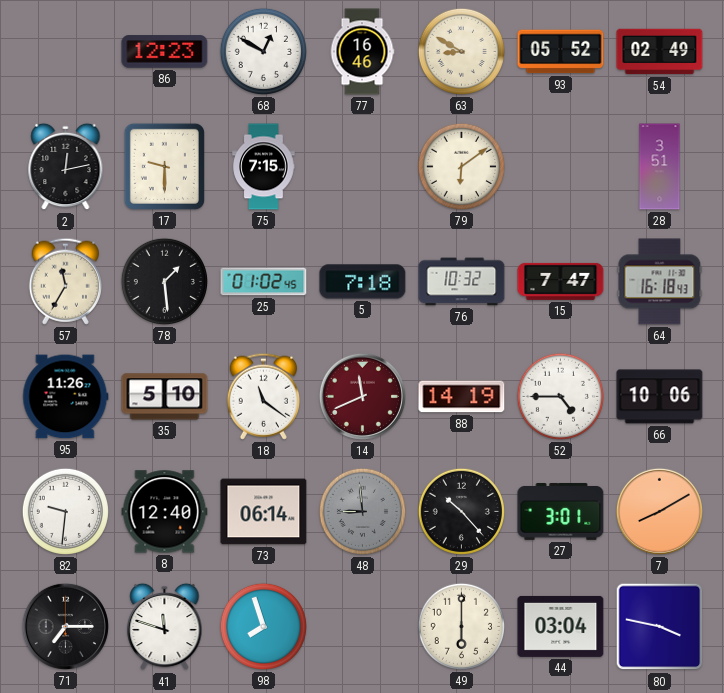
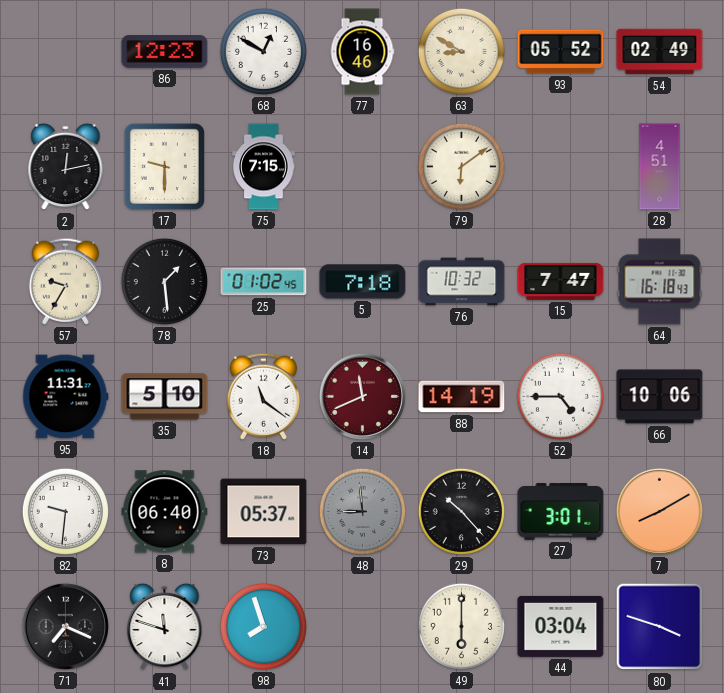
28: 3:51 -> 4:51
57: 11:35 -> 9:35
95: 11:26 -> 11:31
8: 12:40 -> 06:40
73: 06:14 -> 05:37
71: 7:15 -> 7:19
80: 3:47 -> 3:48
